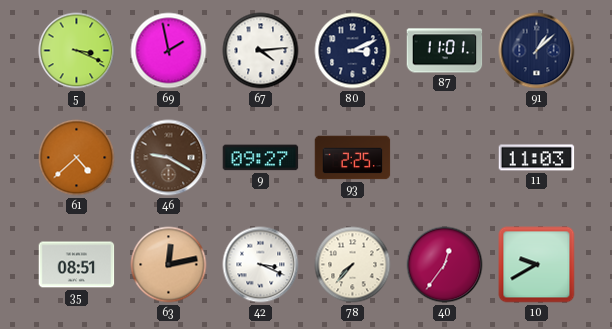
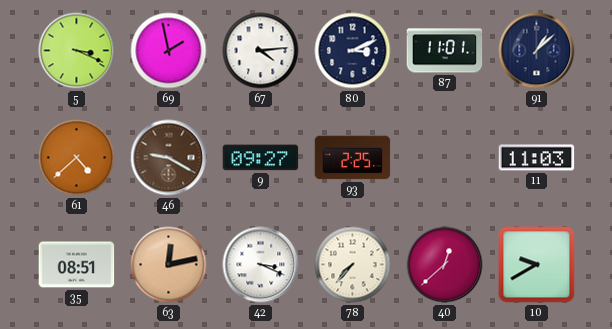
40: 12:36 -> 12:38
